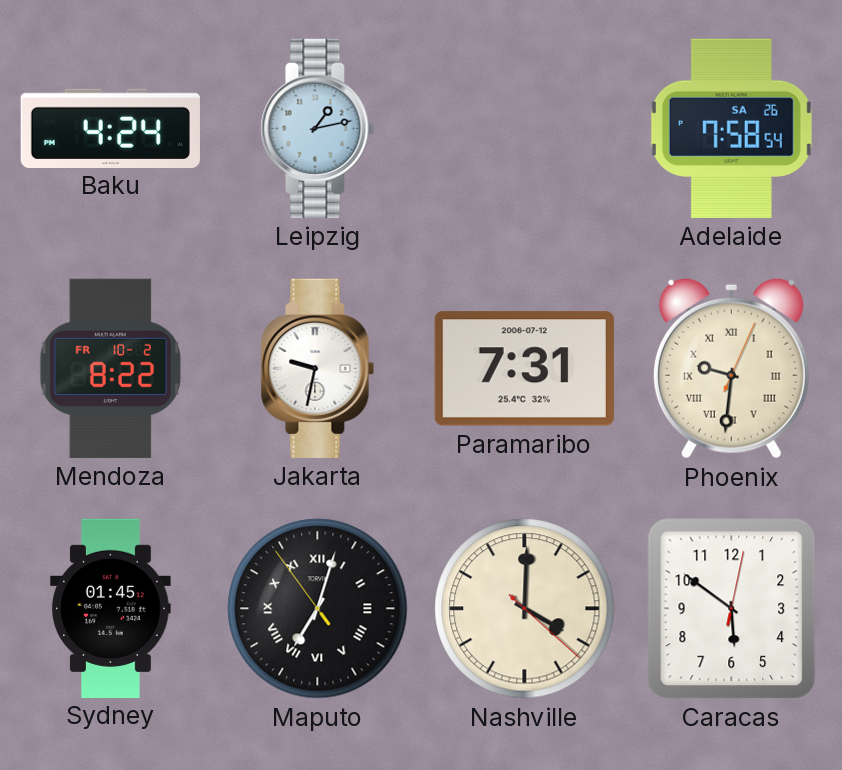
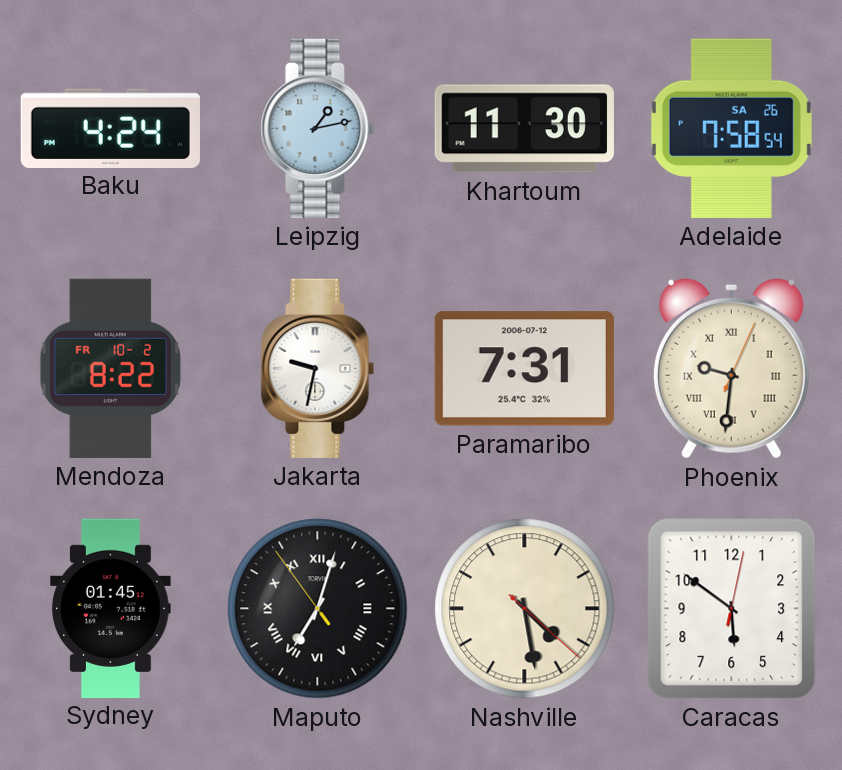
Khartoum: none -> 11:30
Nashville: 4:00 -> 4:28
